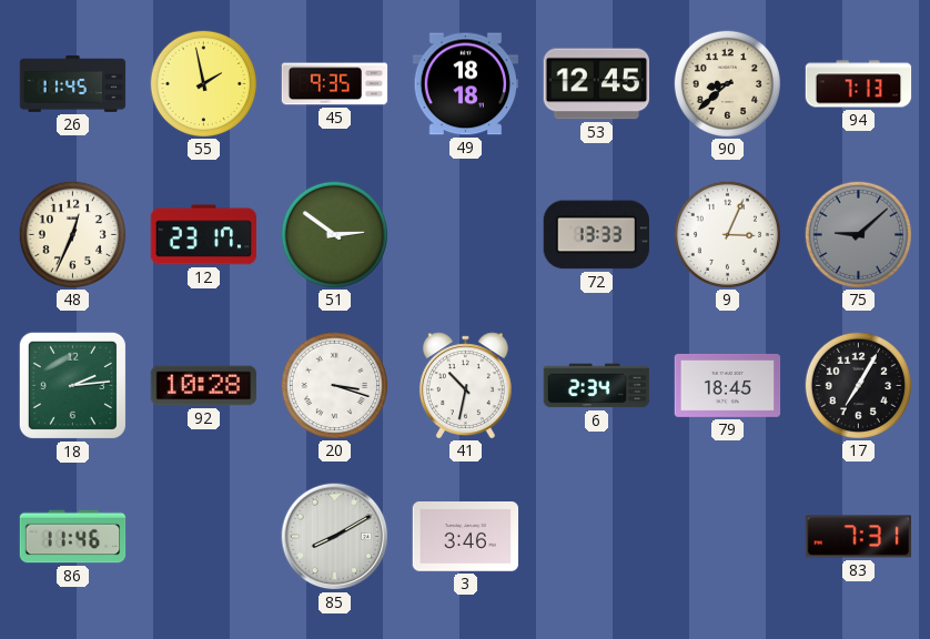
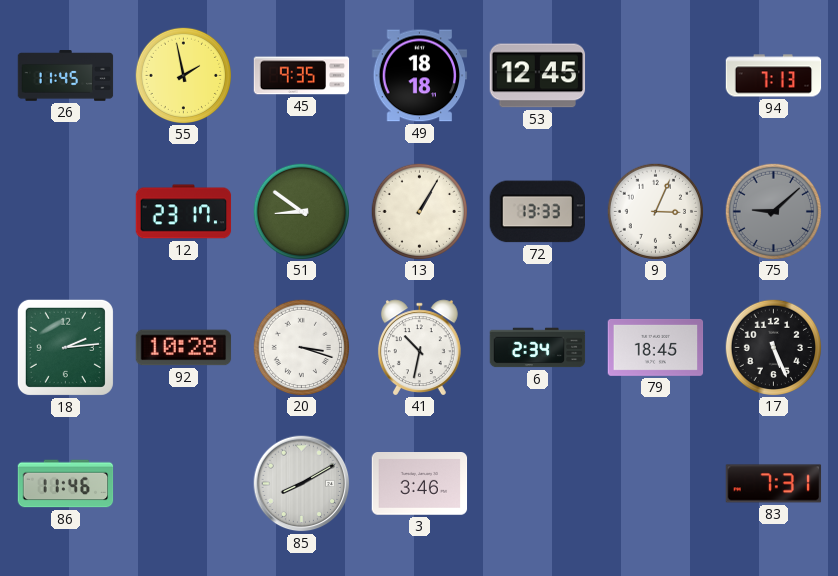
90: 8:38 -> none
48: 12:34 -> none
51: 2:51 -> 8:51
13: none -> 1:05
17: 7:05 -> 5:26
